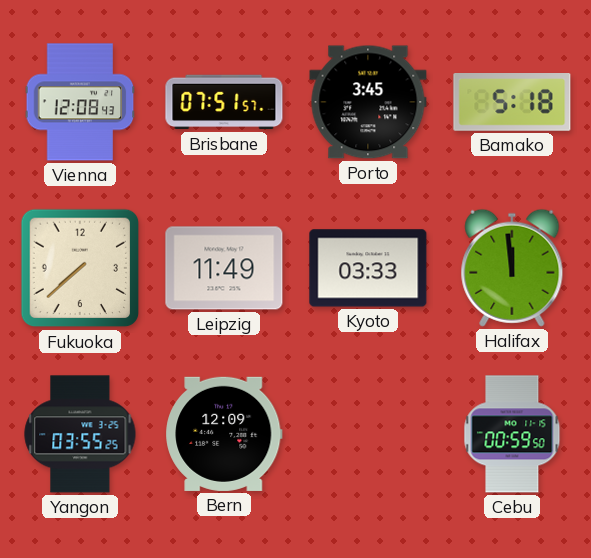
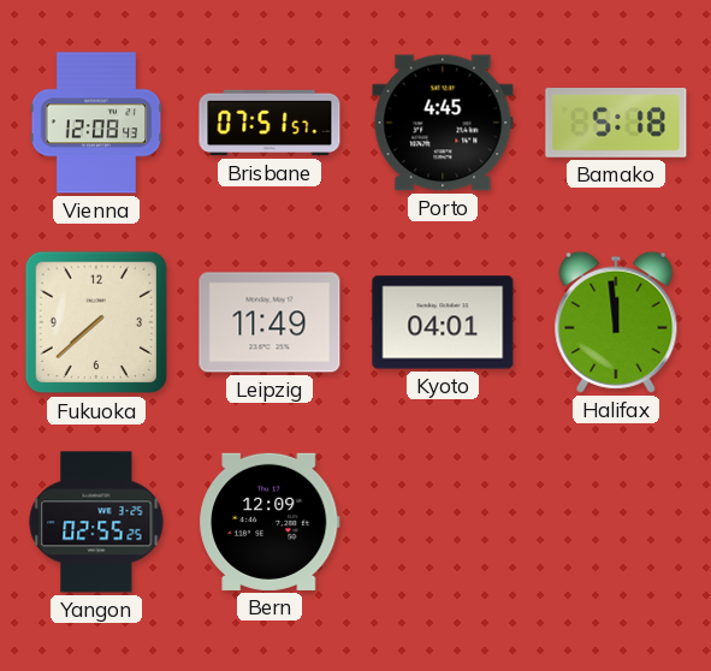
Porto: 3:45 -> 4:45
Kyoto: 03:33 -> 04:01
Yangon: 03:55 -> 02:55
Cebu: 00:59 -> none
